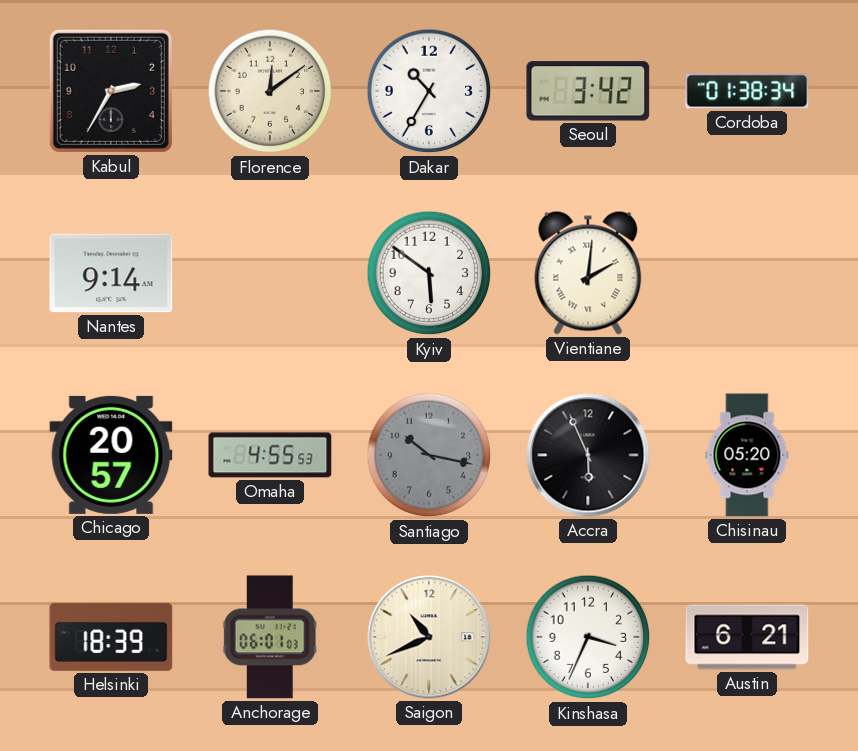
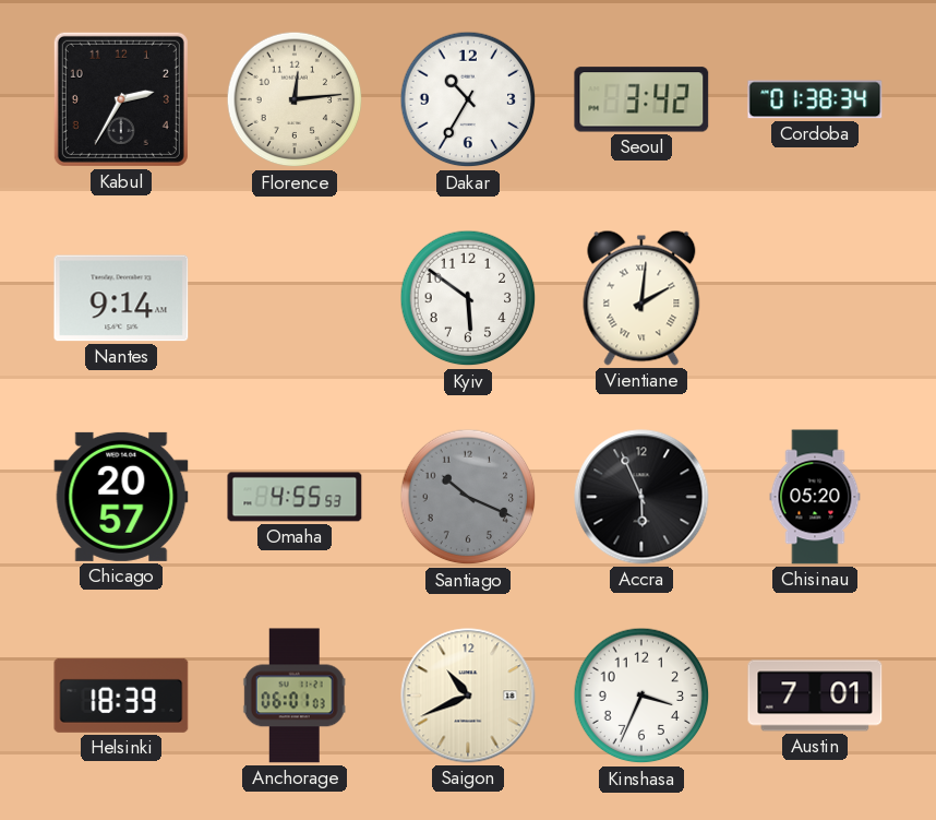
Florence: 12:09 -> 12:14
Santiago: 10:17 -> 10:19
Austin: 6:21 -> 7:01
